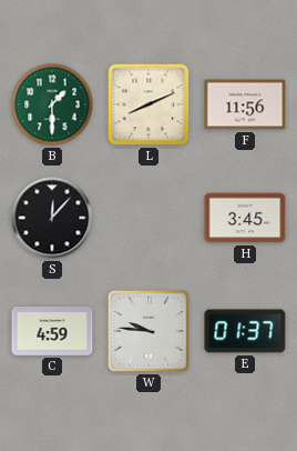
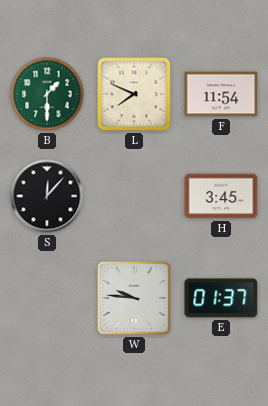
L: 8:11 -> 7:49
F: 11:56 -> 11:54
C: 4:59 -> none
